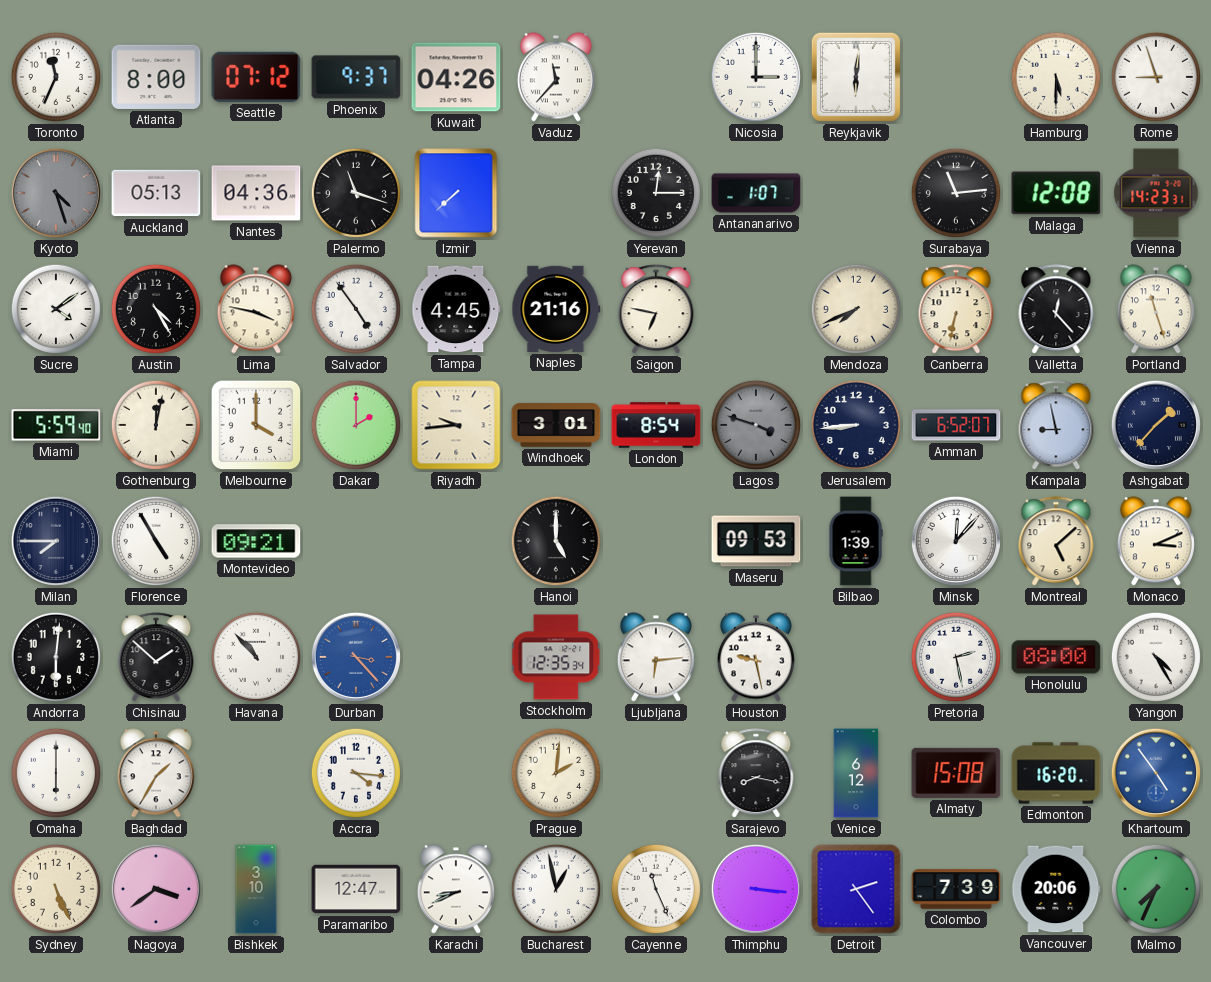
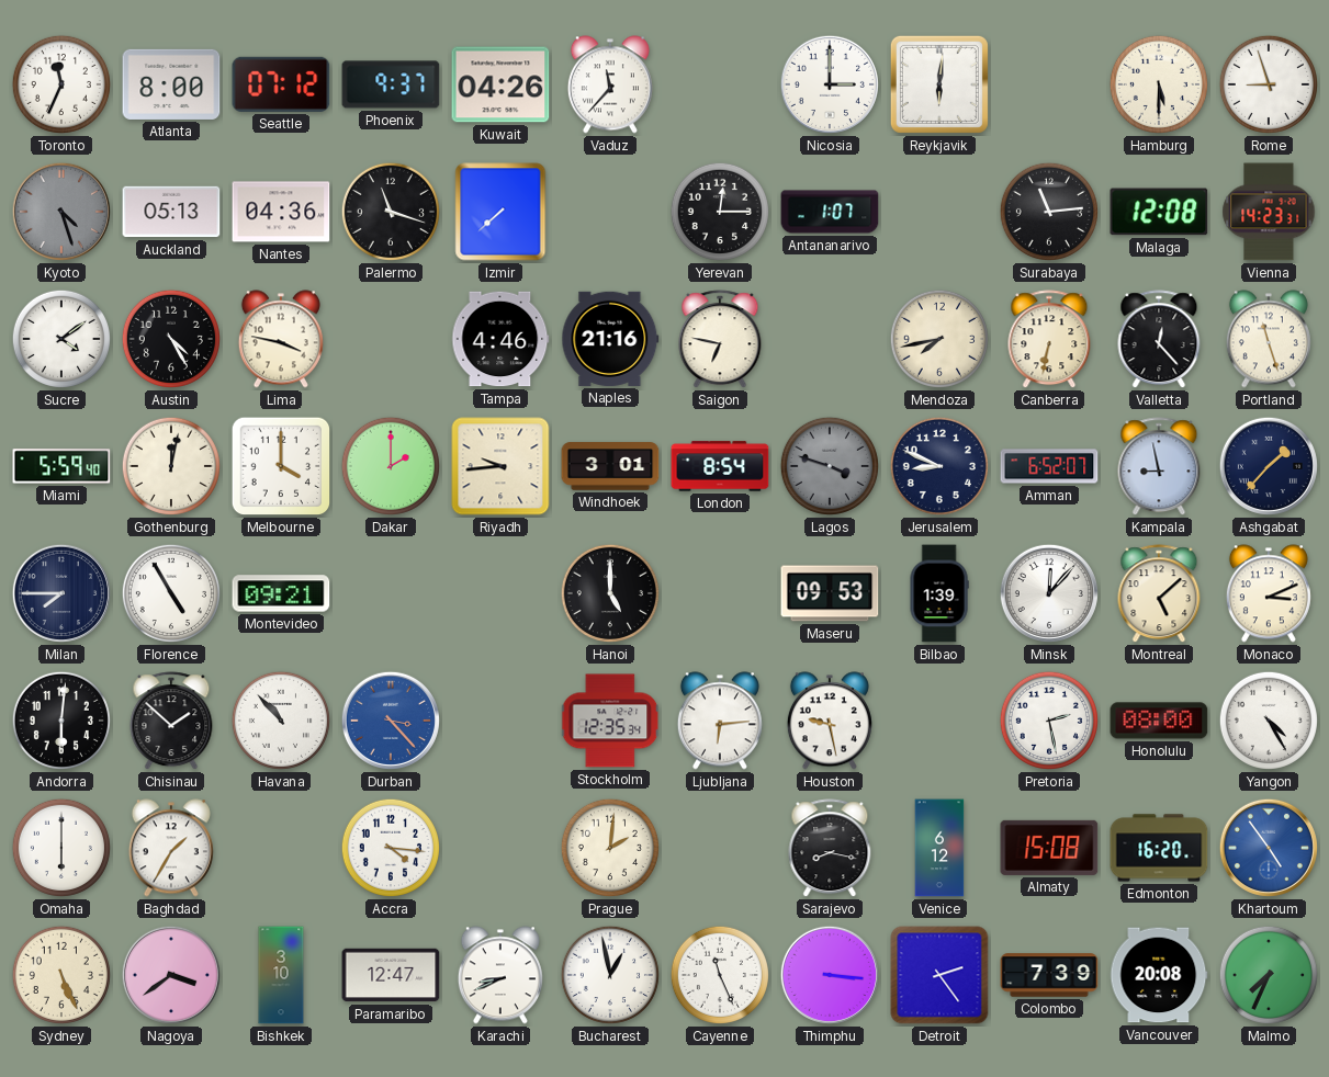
Salvador: 4:54 -> none
Tampa: 4:45 -> 4:46
Mendoza: 7:41 -> 7:43
Jerusalem: 8:44 -> 8:49
Vancouver: 20:06 -> 20:08
